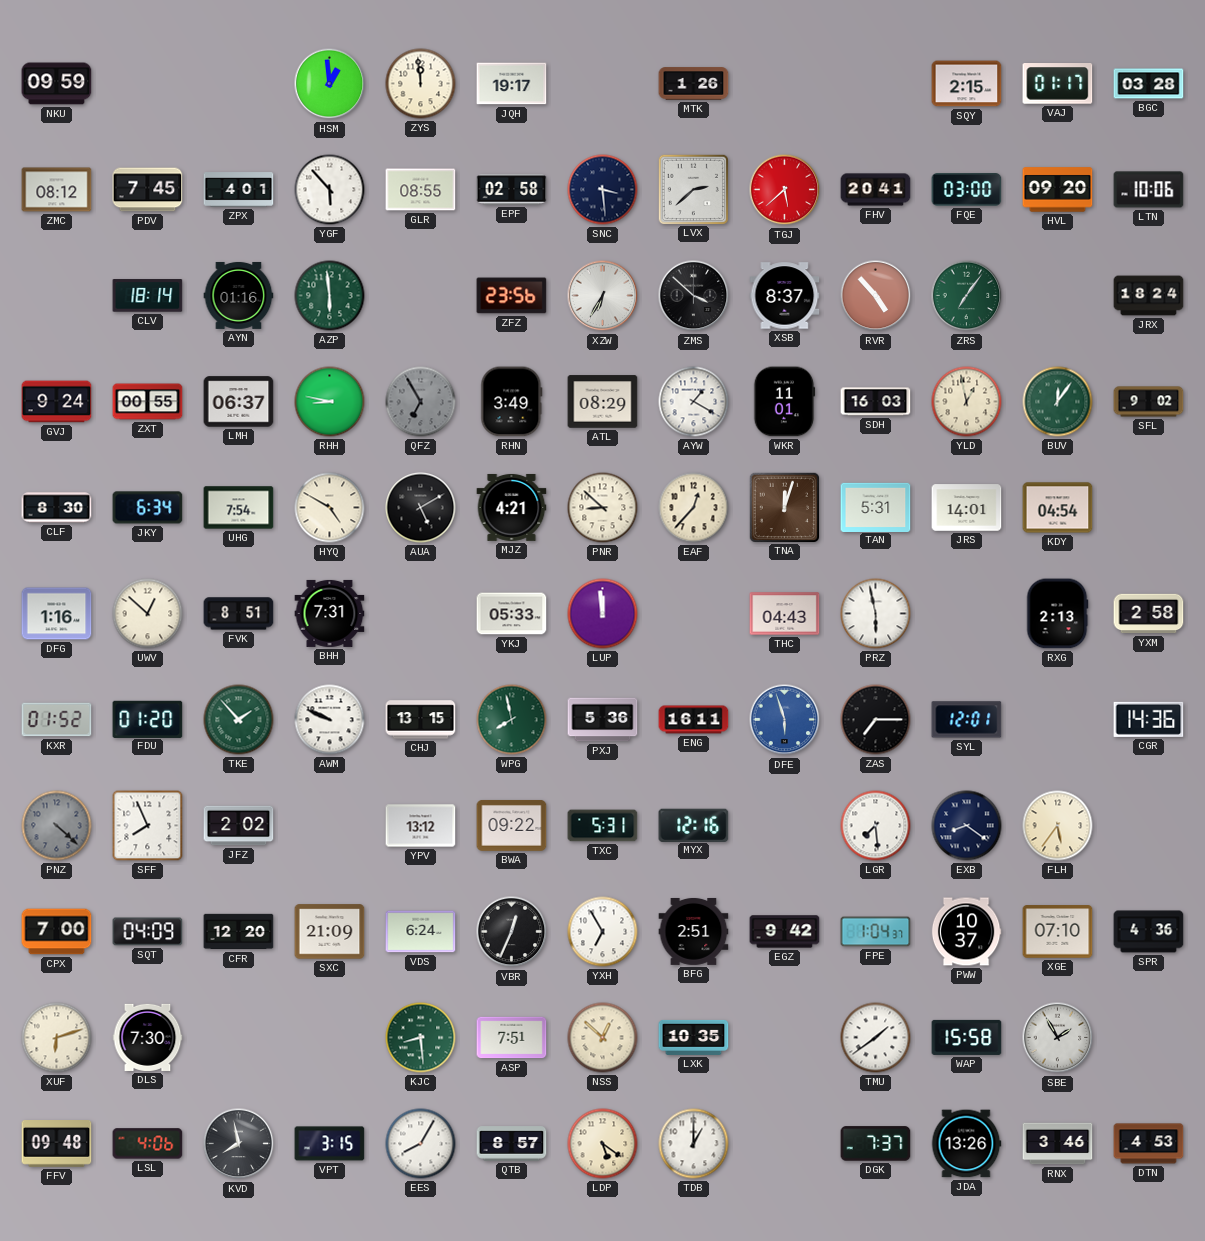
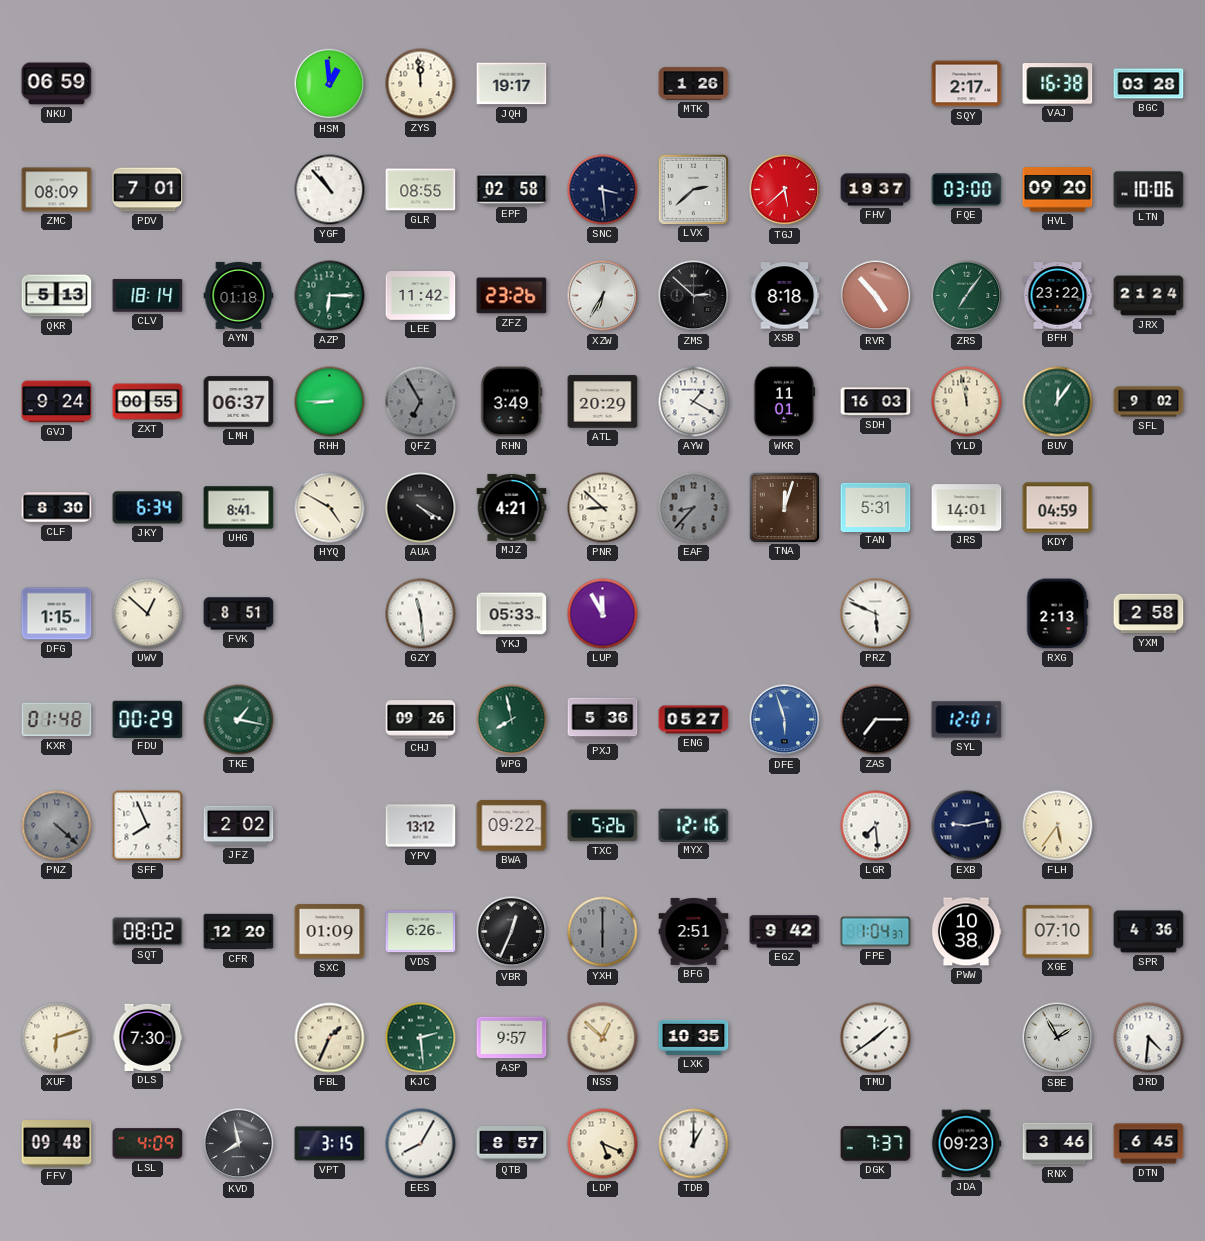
NKU: 09:59 -> 06:59
SQY: 2:15 -> 2:17
VAJ: 01:17 -> 16:38
ZMC: 08:12 -> 08:09
PDV: 7:45 -> 7:01
ZPX: 4:01 -> none
YGF: 5:53 -> 10:53
FHV: 20:41 -> 19:37
QKR: none -> 5:13
AYN: 01:16 -> 01:18
AZP: 5:59 -> 6:15
LEE: none -> 11:42
ZFZ: 23:56 -> 23:26
ZMS: 3:52 -> 2:52
XSB: 8:37 -> 8:18
BFH: none -> 23:22
JRX: 18:24 -> 21:24
RHH: 8:47 -> 8:45
ATL: 08:29 -> 20:29
YLD: 12:58 -> 11:58
UHG: 7:54 -> 8:41
AUA: 5:10 -> 4:20
EAF: 12:37 -> 8:37
EAF dial: cream -> grey
KDY: 04:54 -> 04:59
DFG: 1:16 -> 1:15
BHH: 7:31 -> none
GZY: none -> 11:29
LUP: 11:59 -> 11:55
THC: 04:43 -> none
PRZ: 5:58 -> 5:49
KXR: 01:52 -> 01:48
FDU: 01:20 -> 00:29
TKE: 1:53 -> 1:17
AWM: 9:49 -> none
CHJ: 13:15 -> 09:26
ENG: 16:11 -> 05:27
CGR: 14:36 -> none
TXC: 5:31 -> 5:26
EXB: 8:21 -> 9:13
CPX: 7:00 -> none
SQT: 04:09 -> 08:02
SXC: 21:09 -> 01:09
VDS: 6:24 -> 6:26
YXH: 6:55 -> 6:00
YXH dial: white -> grey
PWW: 10:37 -> 10:38
FBL: none -> 1:34
KJC: 8:29 -> 2:29
ASP: 7:51 -> 9:57
WAP: 15:58 -> none
JRD: none -> 4:31
LSL: 4:06 -> 4:09
LDP: 5:21 -> 5:19
JDA: 13:26 -> 09:23
DTN: 4:53 -> 6:45
